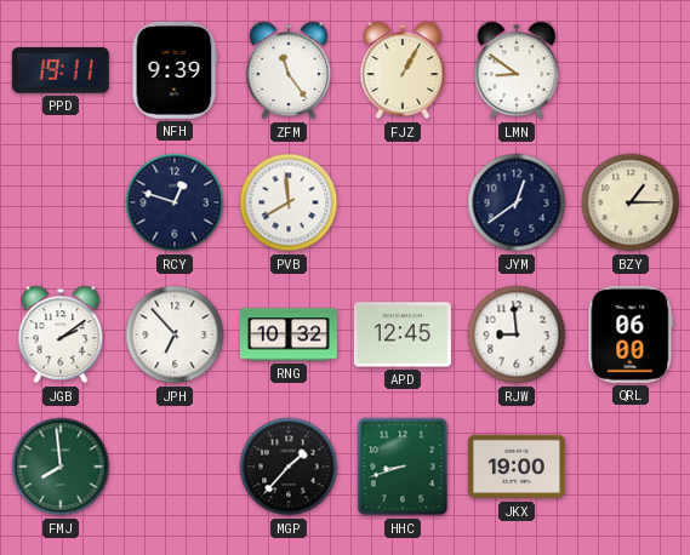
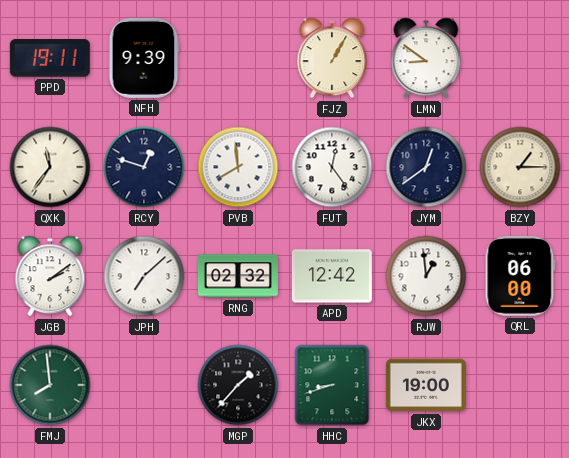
ZFM: 11:24 -> none
QXK: none -> 11:36
FUT: none -> 12:24
JPH: 6:53 -> 7:08
RNG: 10:32 -> 02:32
APD: 12:45 -> 12:42
RJW: 8:59 -> 12:59
